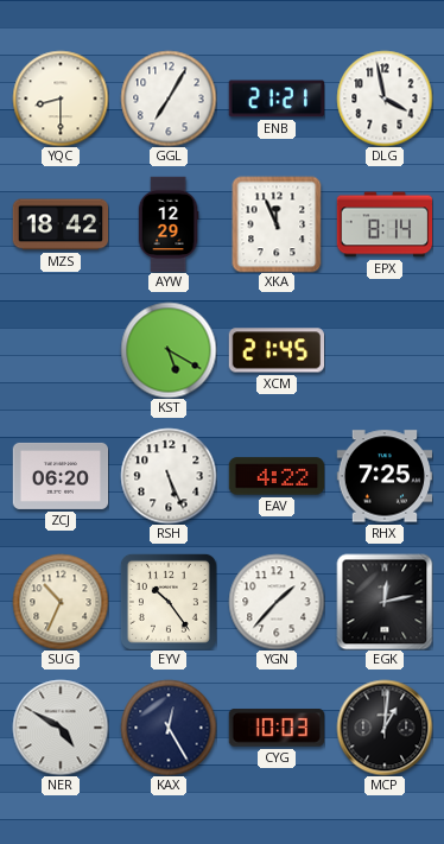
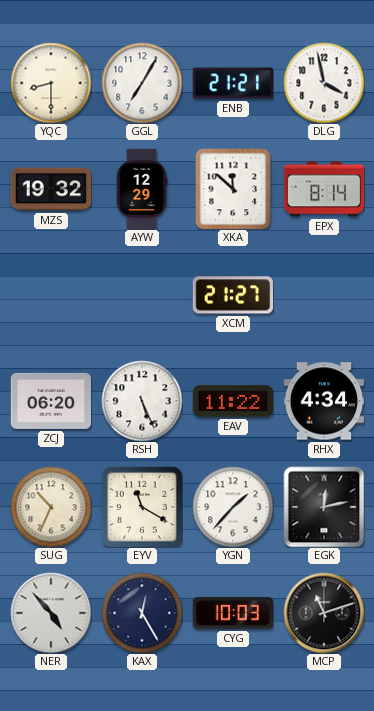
MZS: 18:42 -> 19:32
XKA: 11:56 -> 11:52
KST: 5:20 -> none
XCM: 21:45 -> 21:27
EAV: 4:22 -> 11:22
RHX: 7:25 -> 4:34
EYV: 10:24 -> 11:20
NER: 4:50 -> 4:53
MCP: 1:01 -> 11:12
